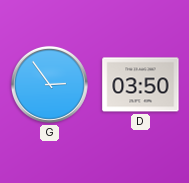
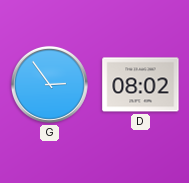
D: 03:50 -> 08:02
